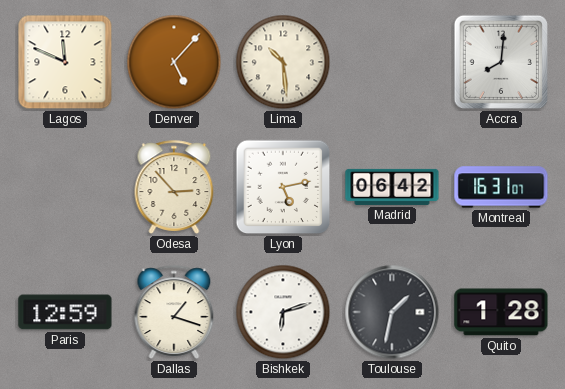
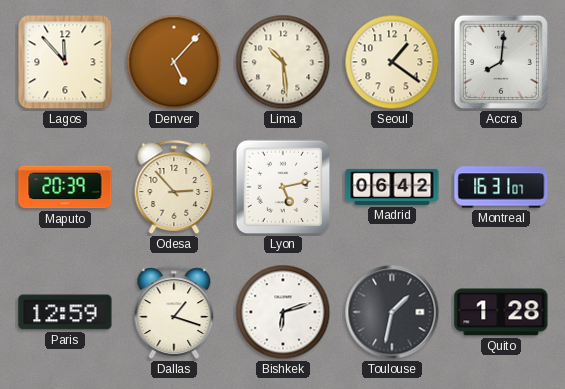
Lagos: 11:49 -> 11:53
Seoul: none -> 1:21
Maputo: none -> 20:39
